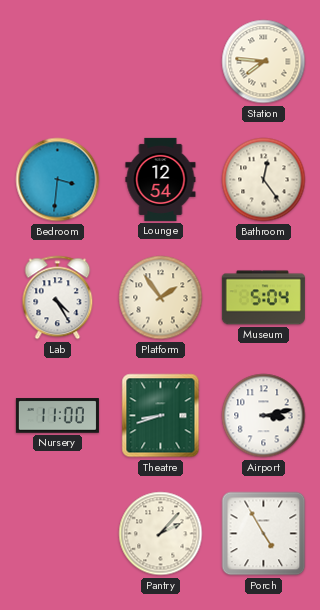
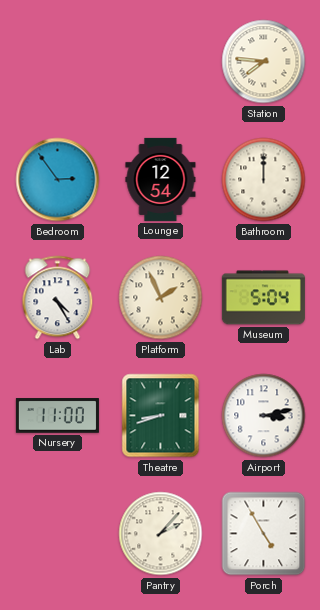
Bedroom: 3:31 -> 2:54
Bathroom: 12:24 -> 12:00
Platform: 1:54 -> 1:56
